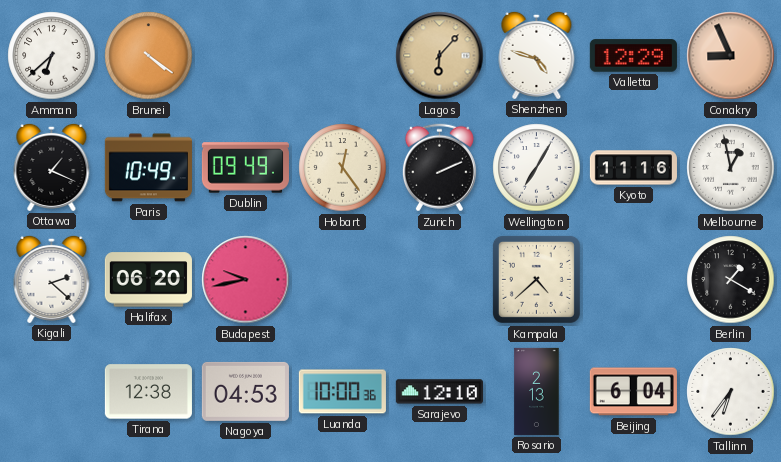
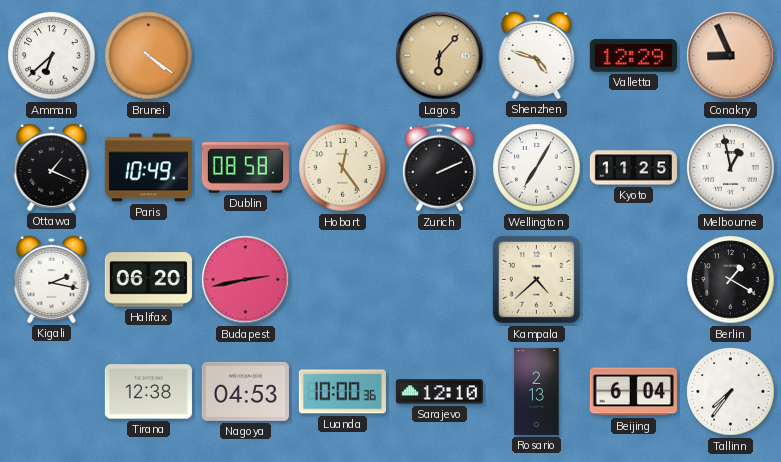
Dublin: 09:49 -> 08:58
Kyoto: 11:16 -> 11:25
Kigali: 2:22 -> 2:17
Budapest: 9:43 -> 2:43
Tallinn: 6:36 -> 7:36
